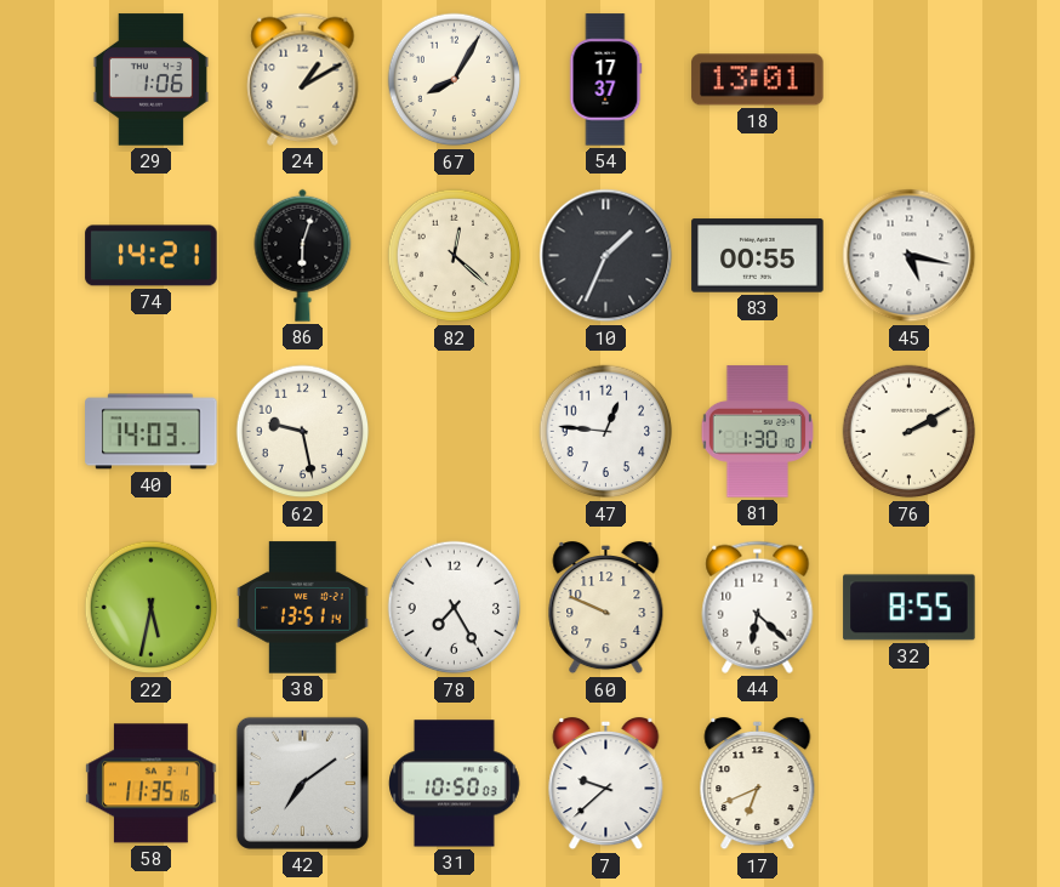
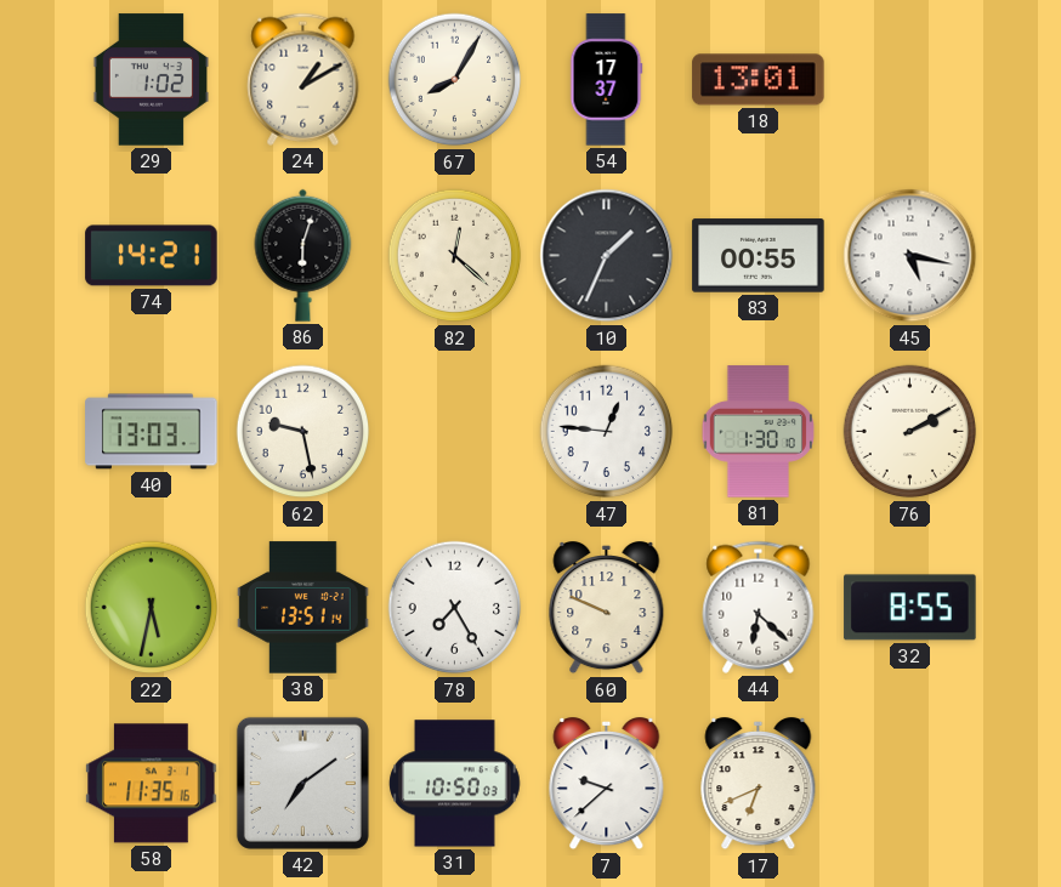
29: 1:06 -> 1:02
40: 14:03 -> 13:03
